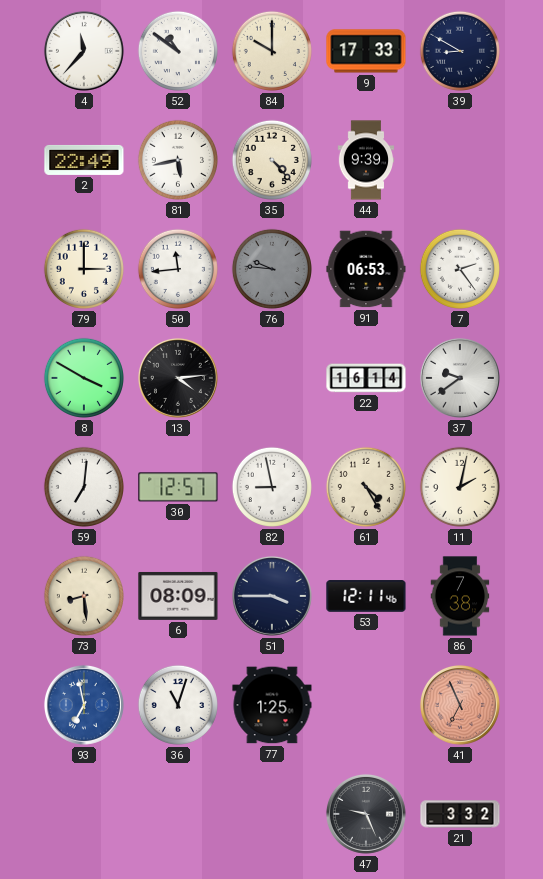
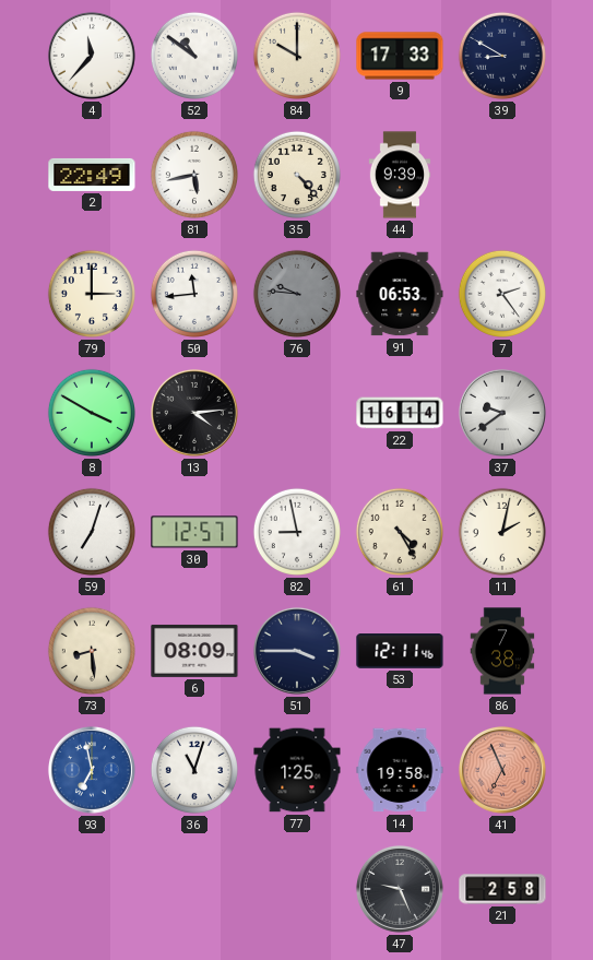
59: 7:01 -> 7:03
14: none -> 19:58
21: 3:32 -> 2:58
